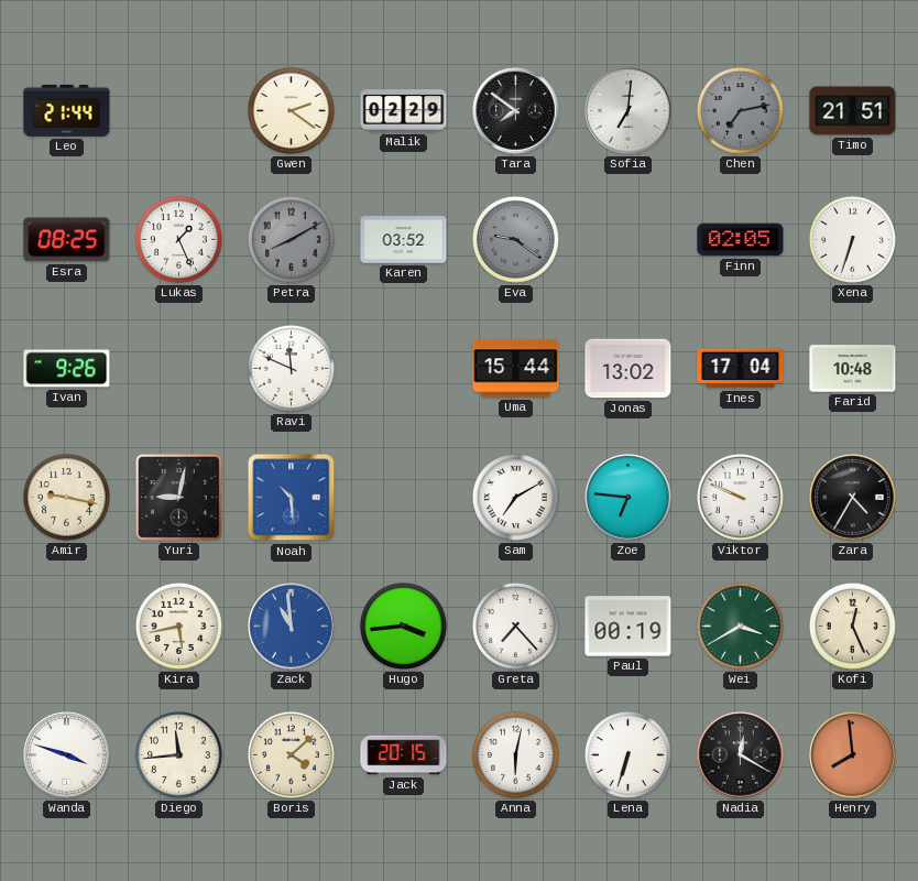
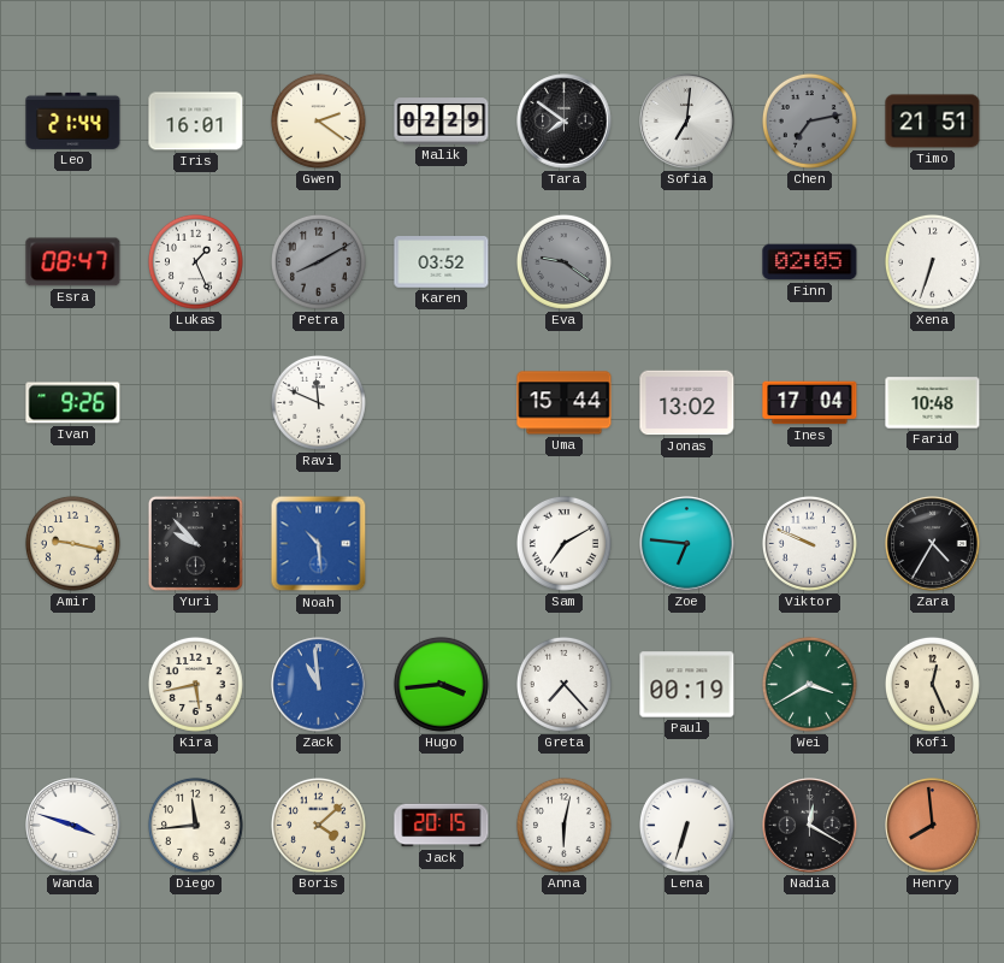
Iris: none -> 16:01
Esra: 08:25 -> 08:47
Yuri: 9:02 -> 9:53
